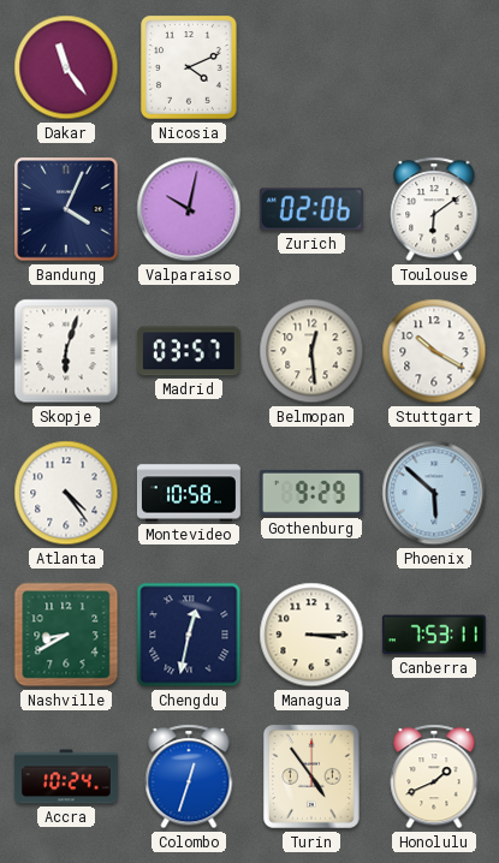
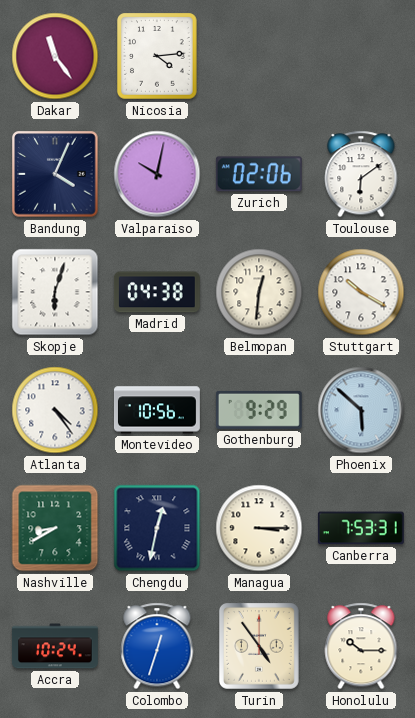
Nicosia: 4:11 -> 4:14
Madrid: 03:57 -> 04:38
Belmopan: 12:29 -> 12:31
Montevideo: 10:58 -> 10:56
Canberra: 7:53:11 -> 7:53:31
Honolulu: 1:41 -> 10:15
